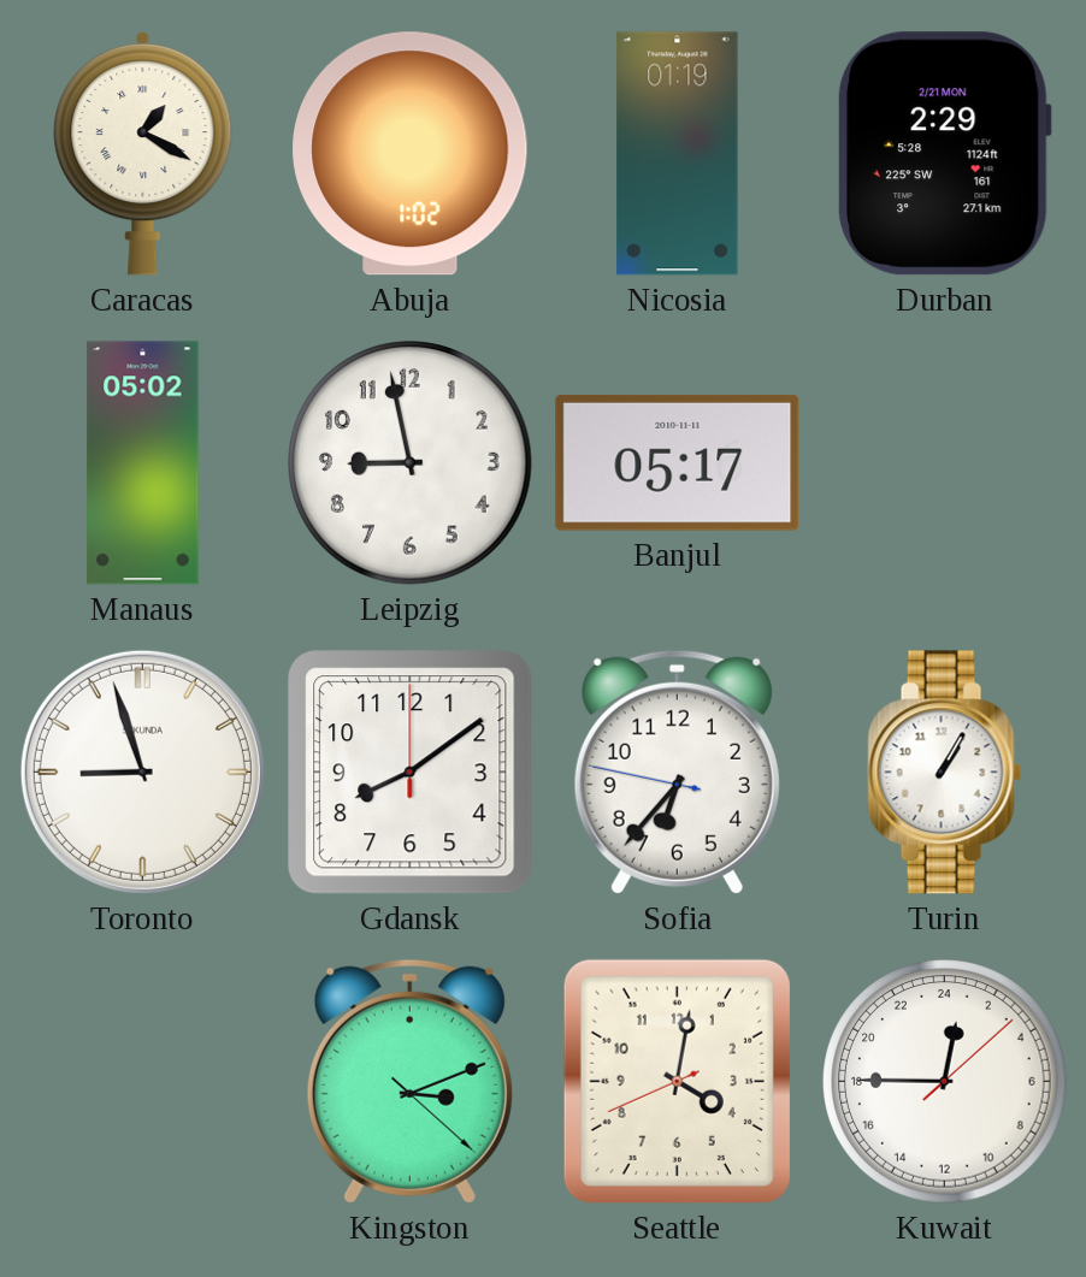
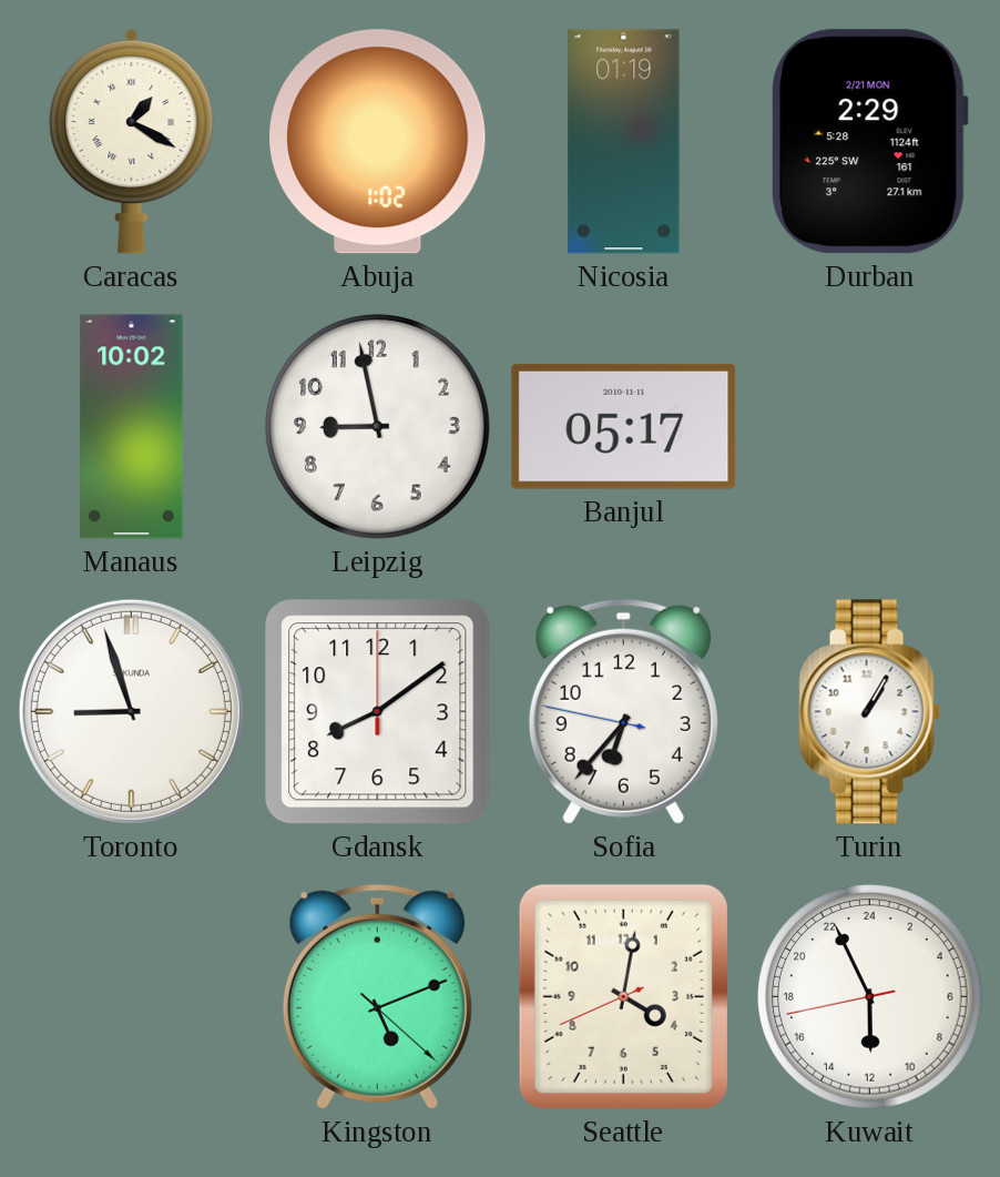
Manaus: 05:02 -> 10:02
Kingston: 3:11 -> 5:11
Kuwait: 0:45 -> 11:55
